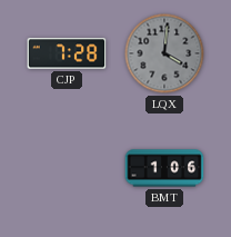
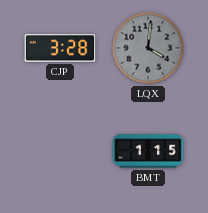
CJP: 7:28 -> 3:28
BMT: 1:06 -> 1:15
